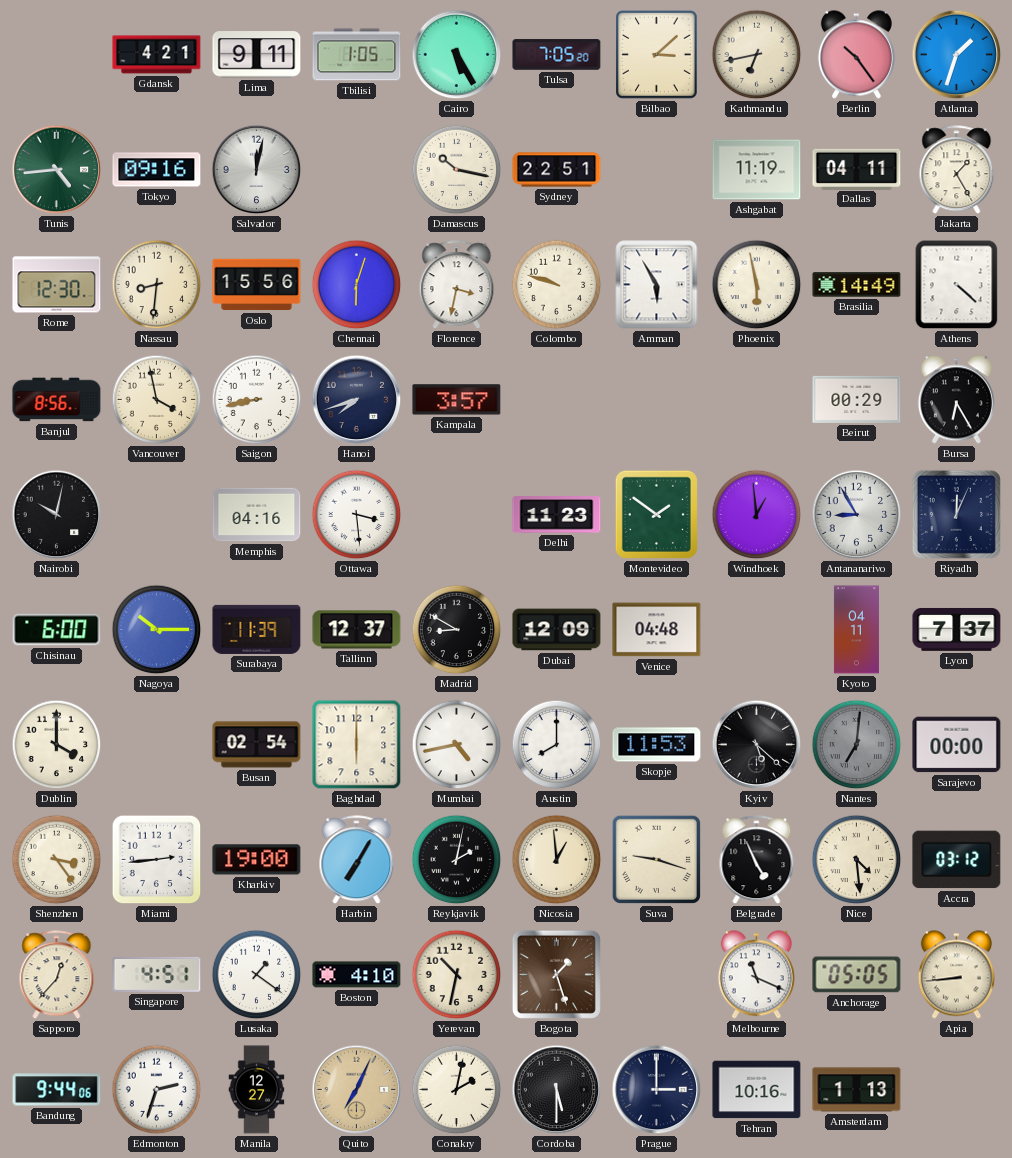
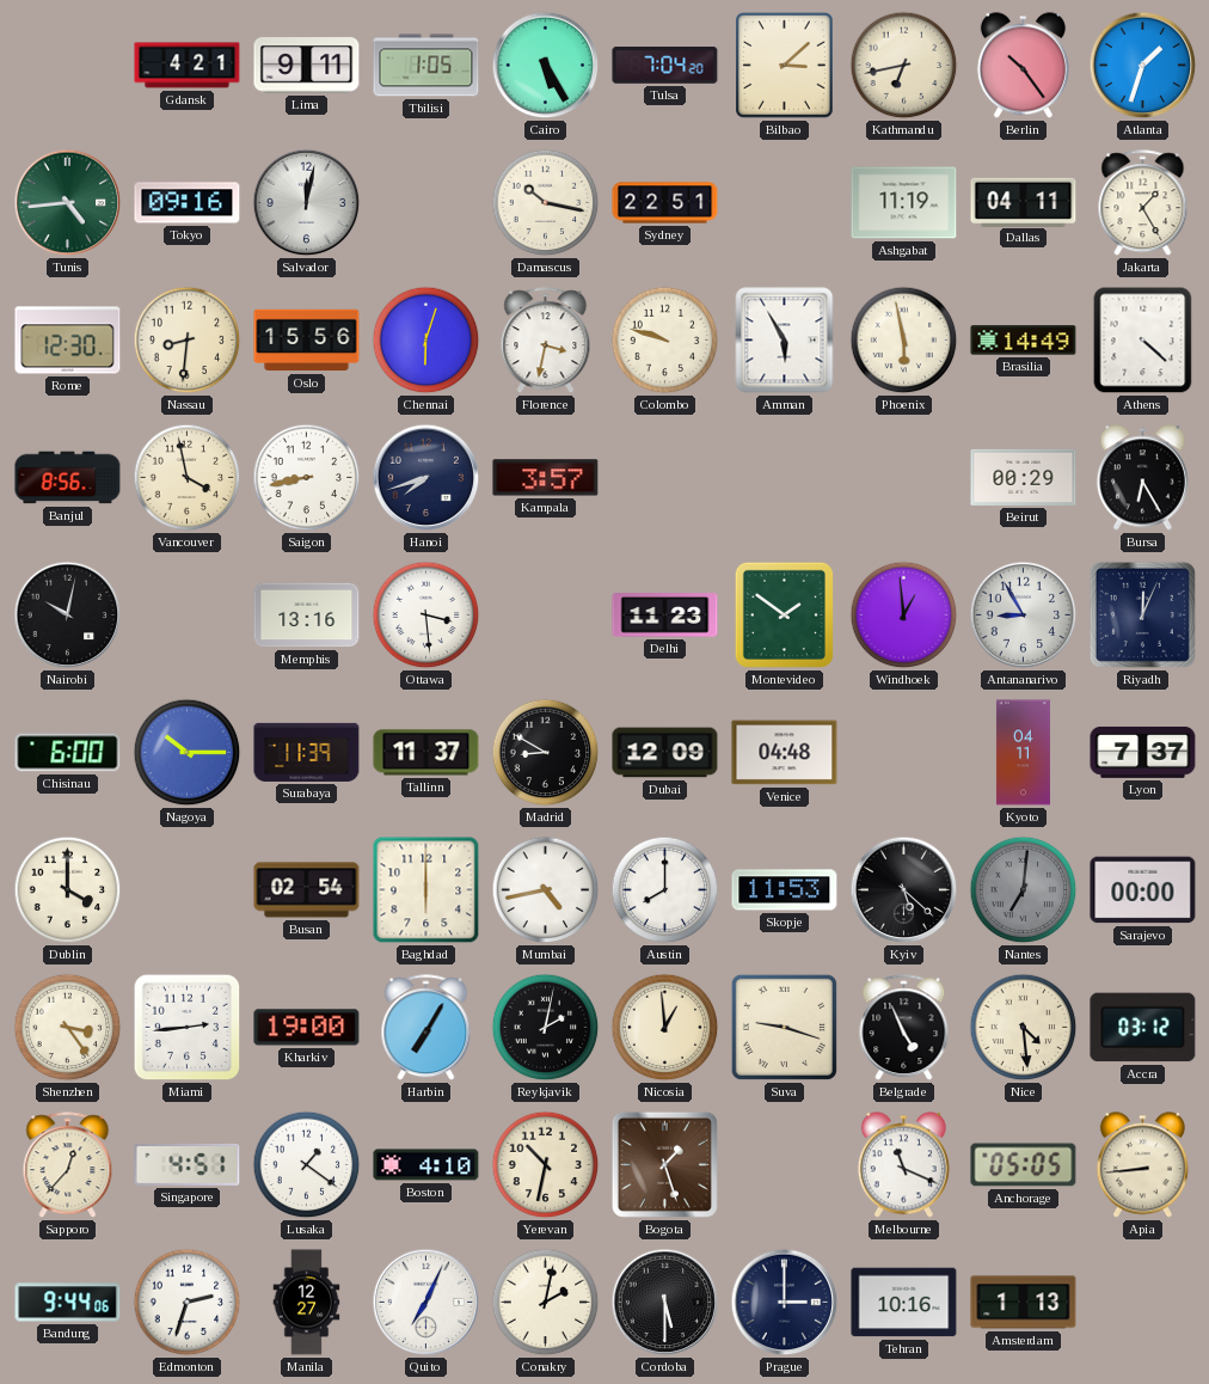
Tulsa: 7:05 -> 7:04
Memphis: 04:16 -> 13:16
Tallinn: 12:37 -> 11:37
Quito dial: champagne -> white
